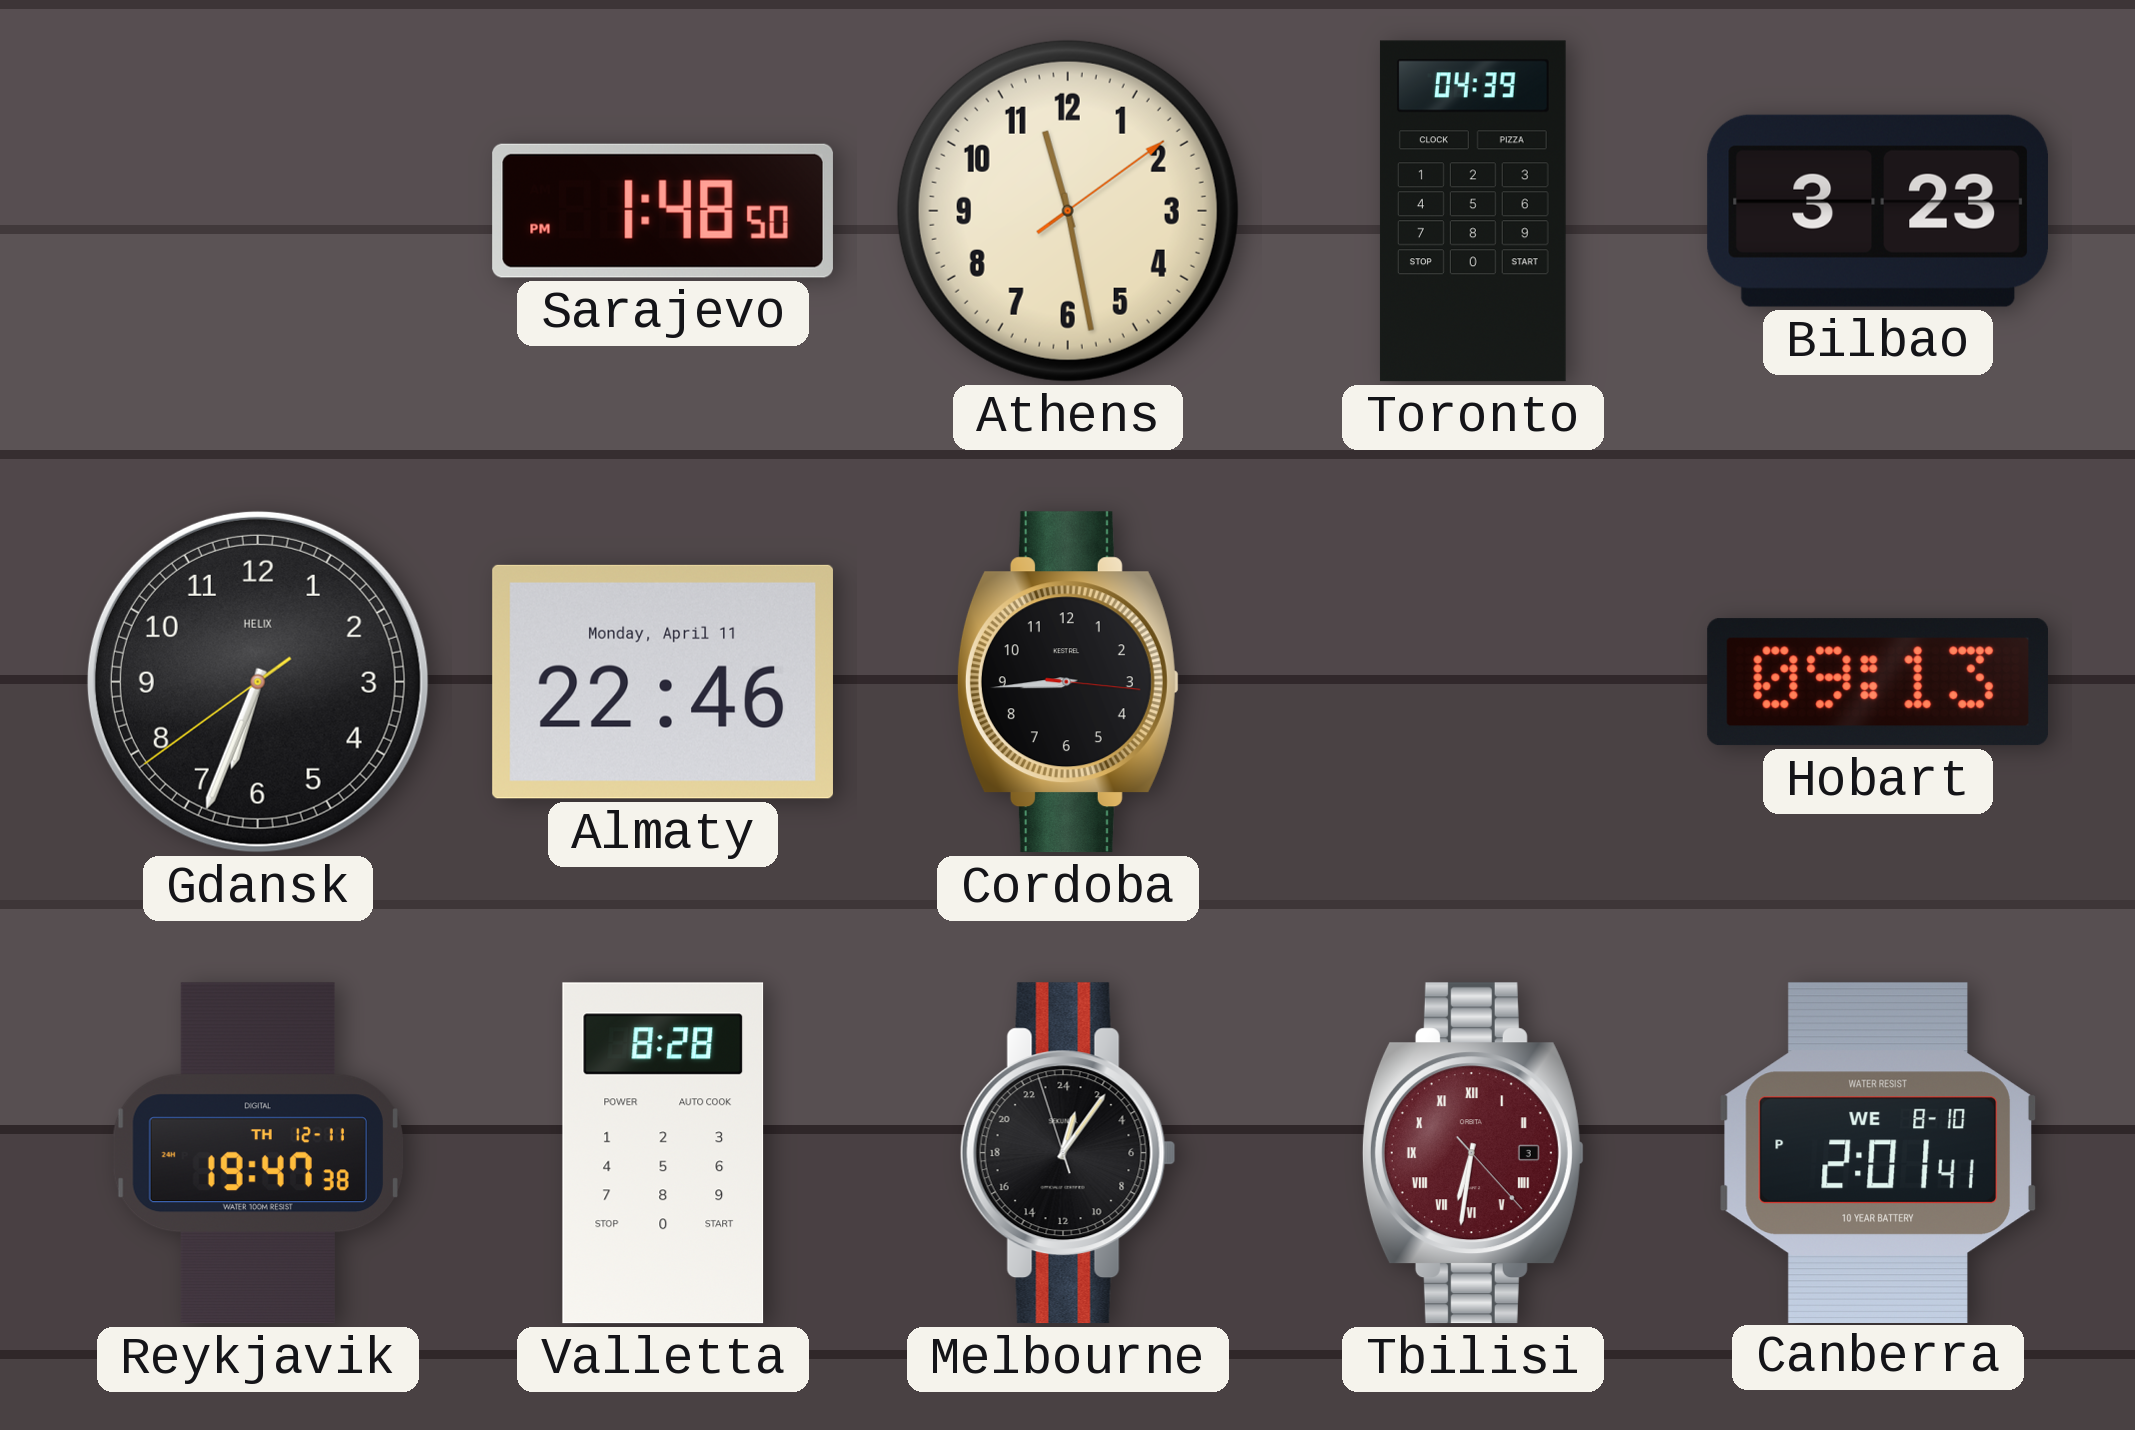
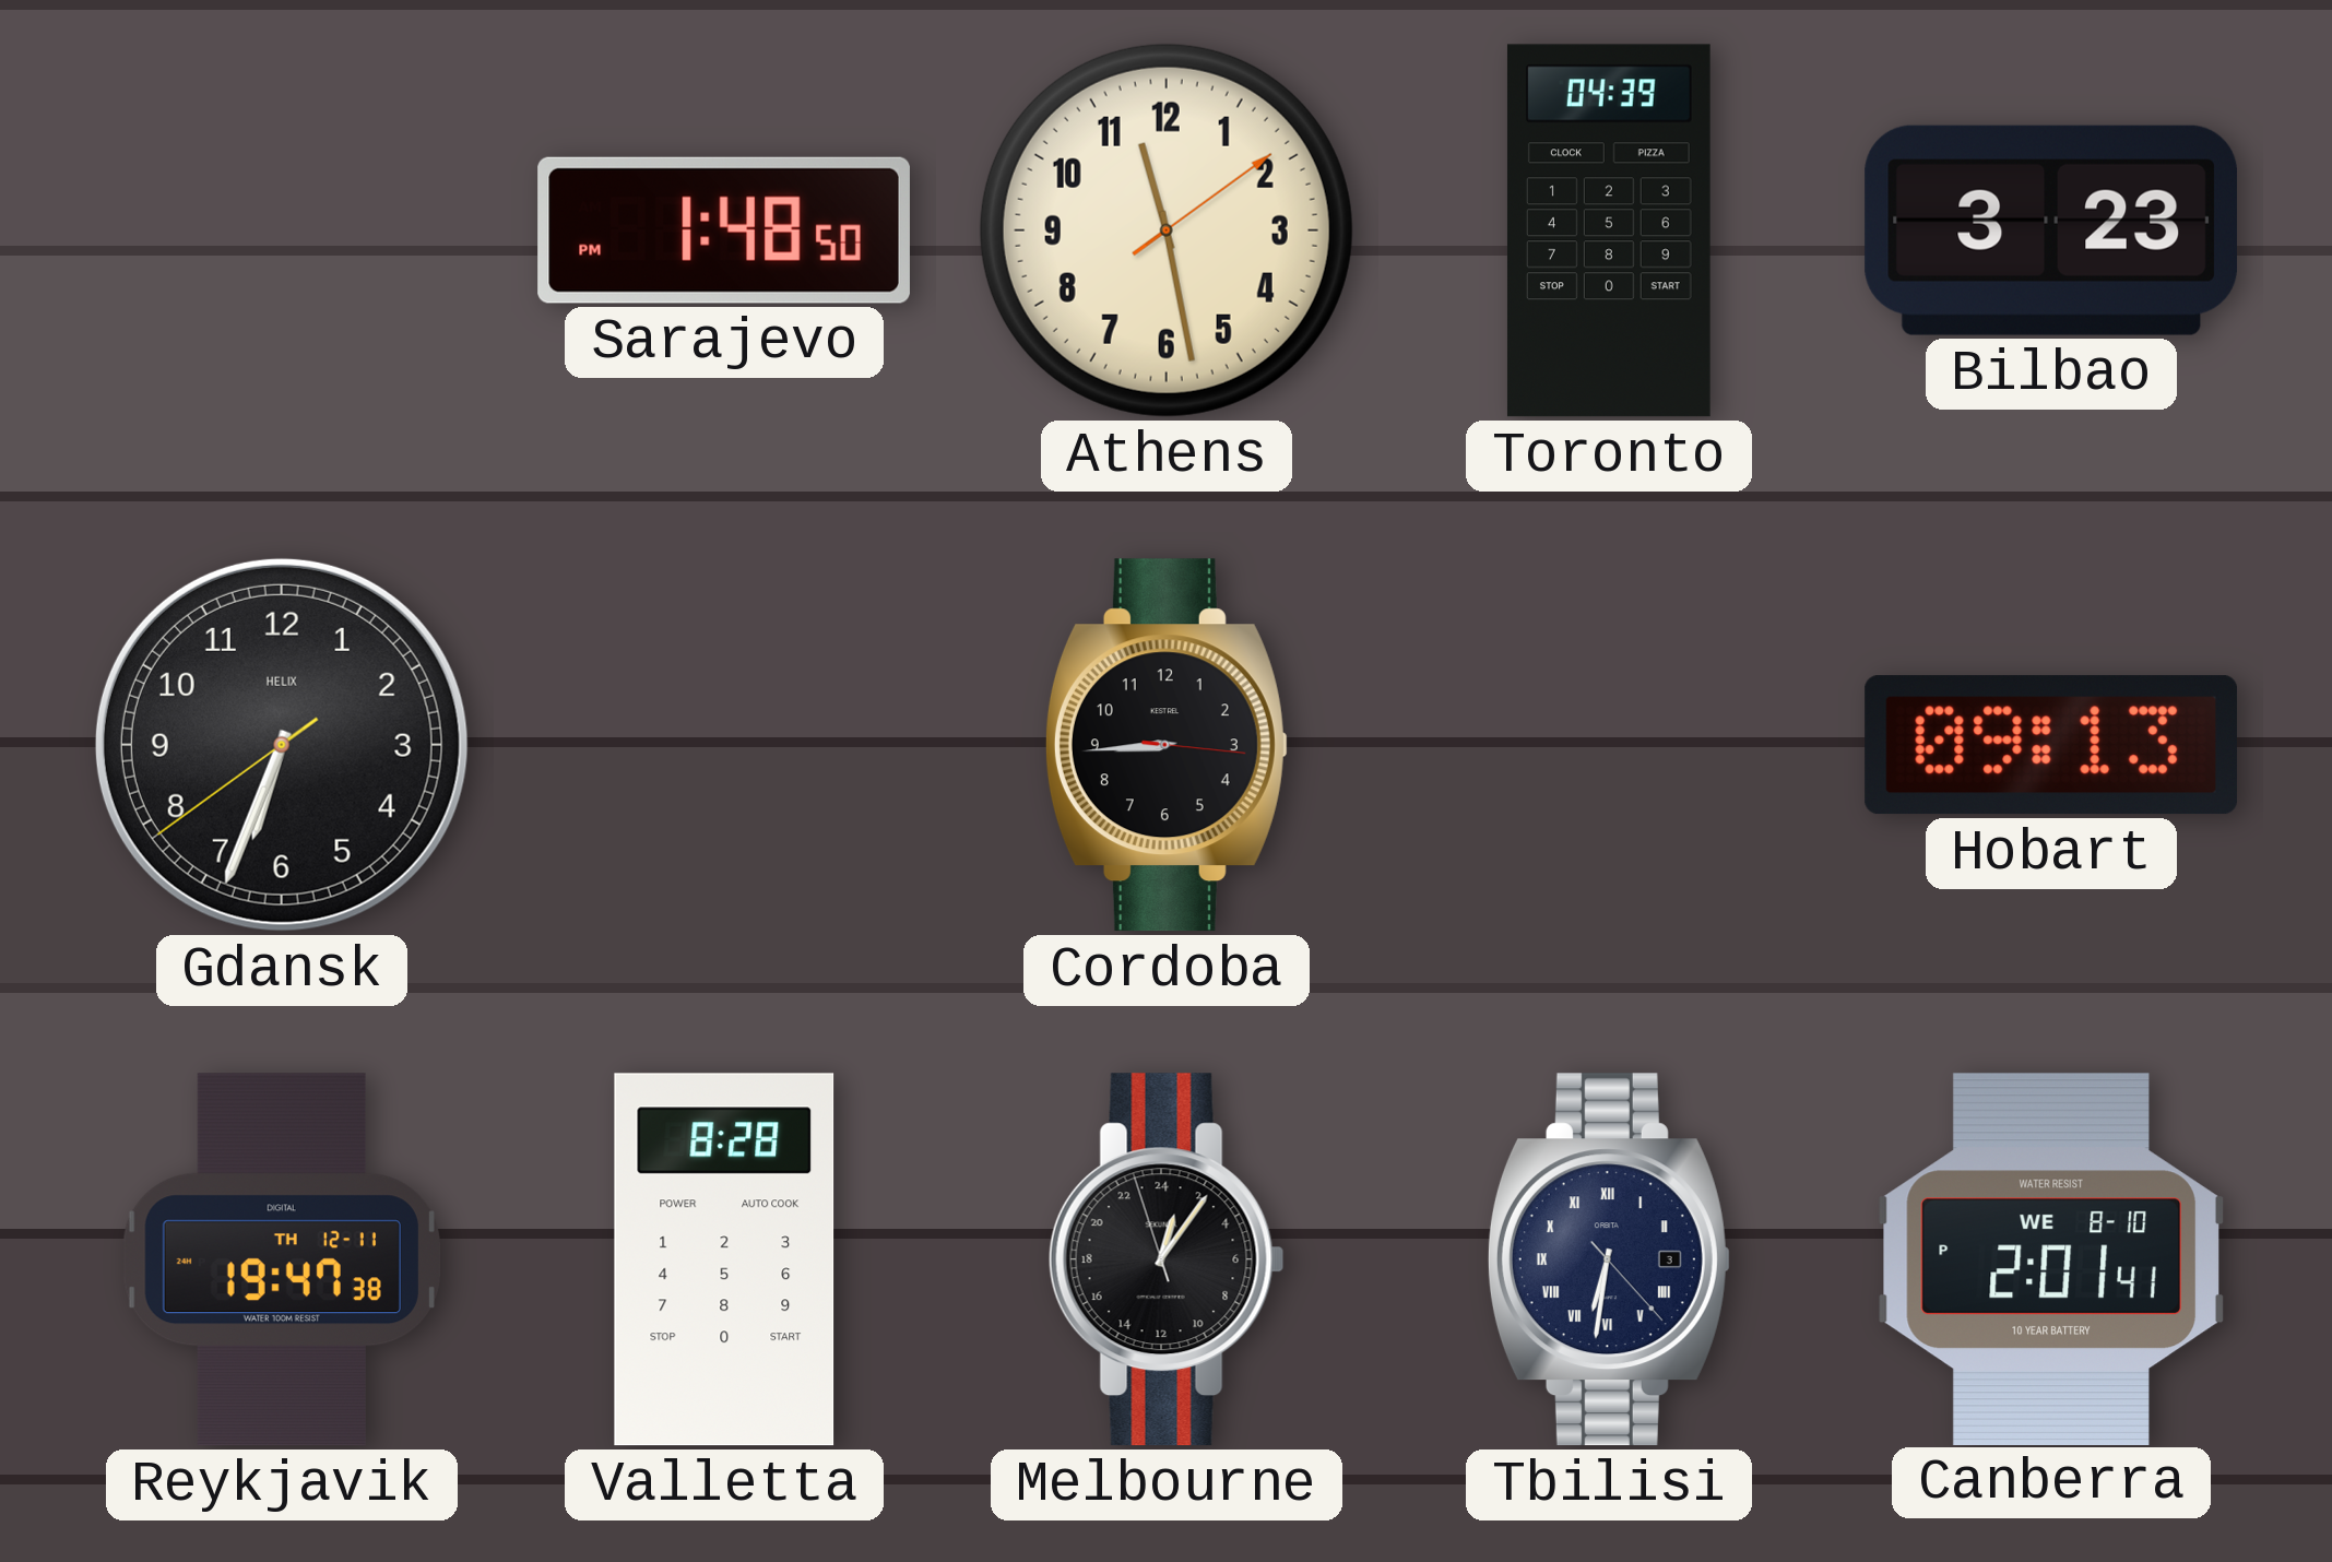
Almaty: 22:46 -> none
Tbilisi dial: burgundy -> navy
